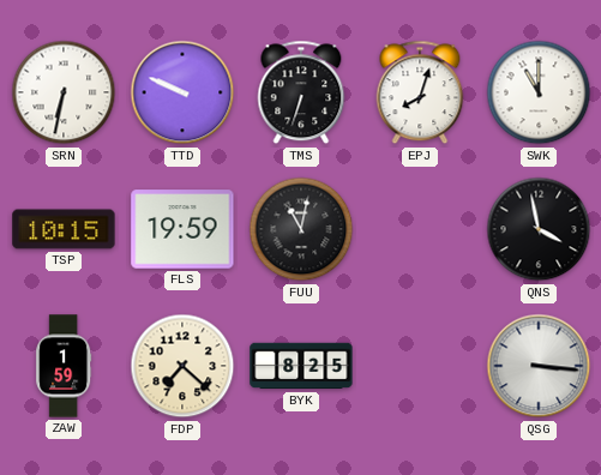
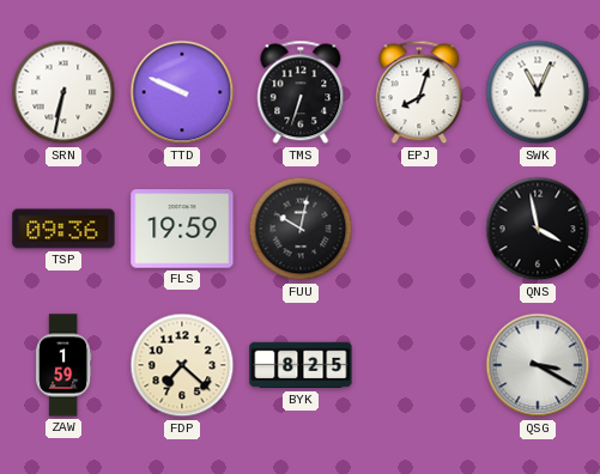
SWK: 11:00 -> 11:04
TSP: 10:15 -> 09:36
FUU: 11:02 -> 10:02
QSG: 3:16 -> 3:20
